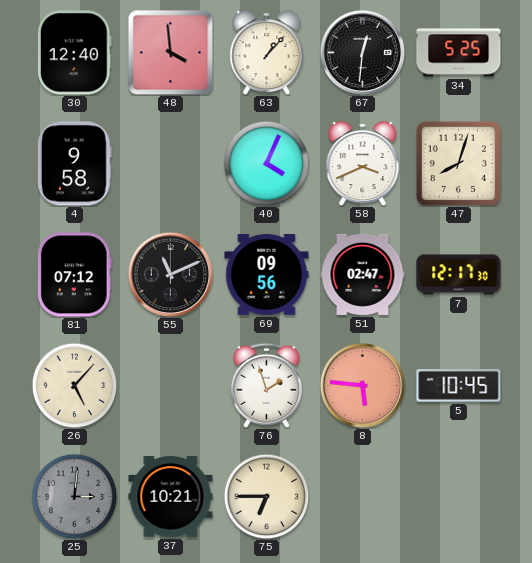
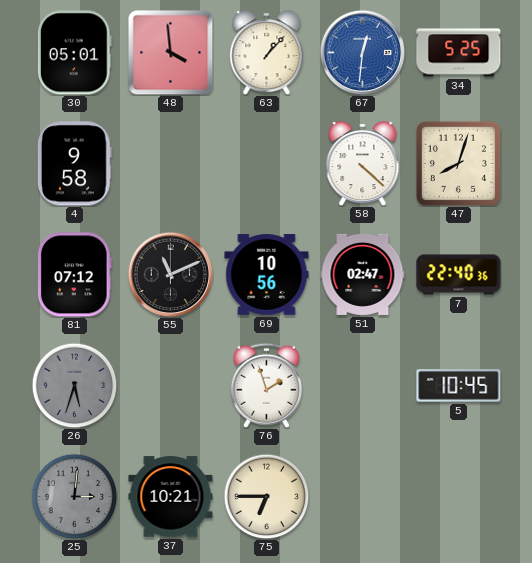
30: 12:40 -> 05:01
67 dial: black -> blue
40: 4:04 -> none
58: 3:41 -> 4:22
69: 09:56 -> 10:56
7: 12:17 -> 22:40
26: 5:07 -> 5:33
26 dial: cream -> grey
8: 5:46 -> none
